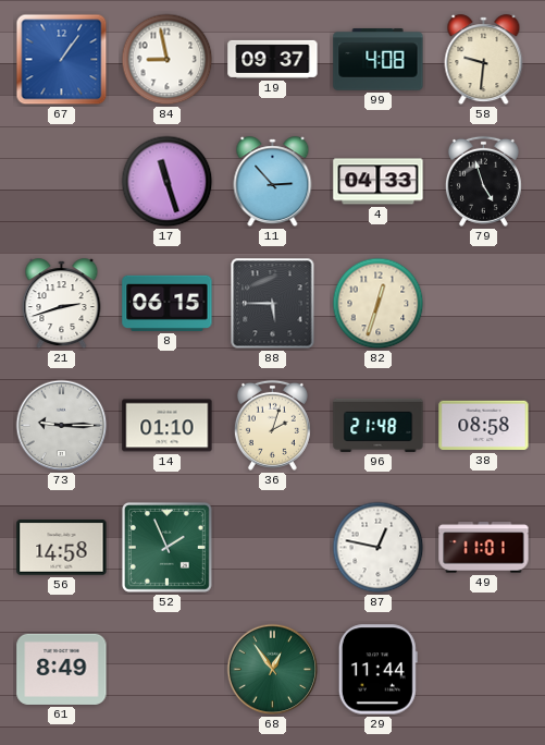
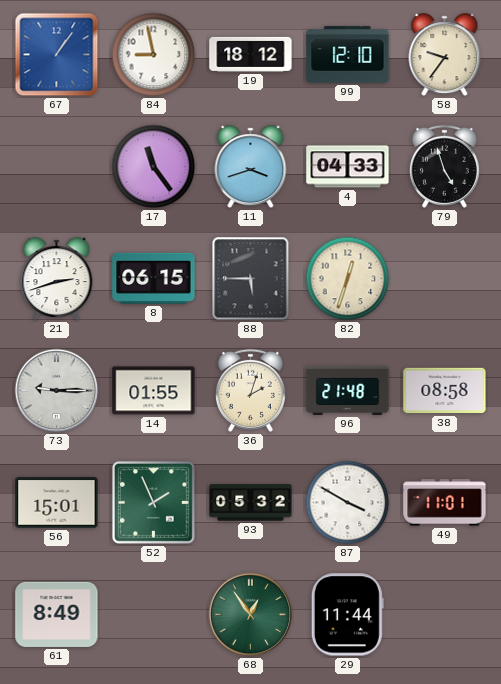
19: 09:37 -> 18:12
99: 4:08 -> 12:10
58: 9:31 -> 9:36
17: 11:27 -> 11:24
11: 2:53 -> 3:42
14: 01:10 -> 01:55
56: 14:58 -> 15:01
93: none -> 05:32
87: 12:47 -> 3:50
